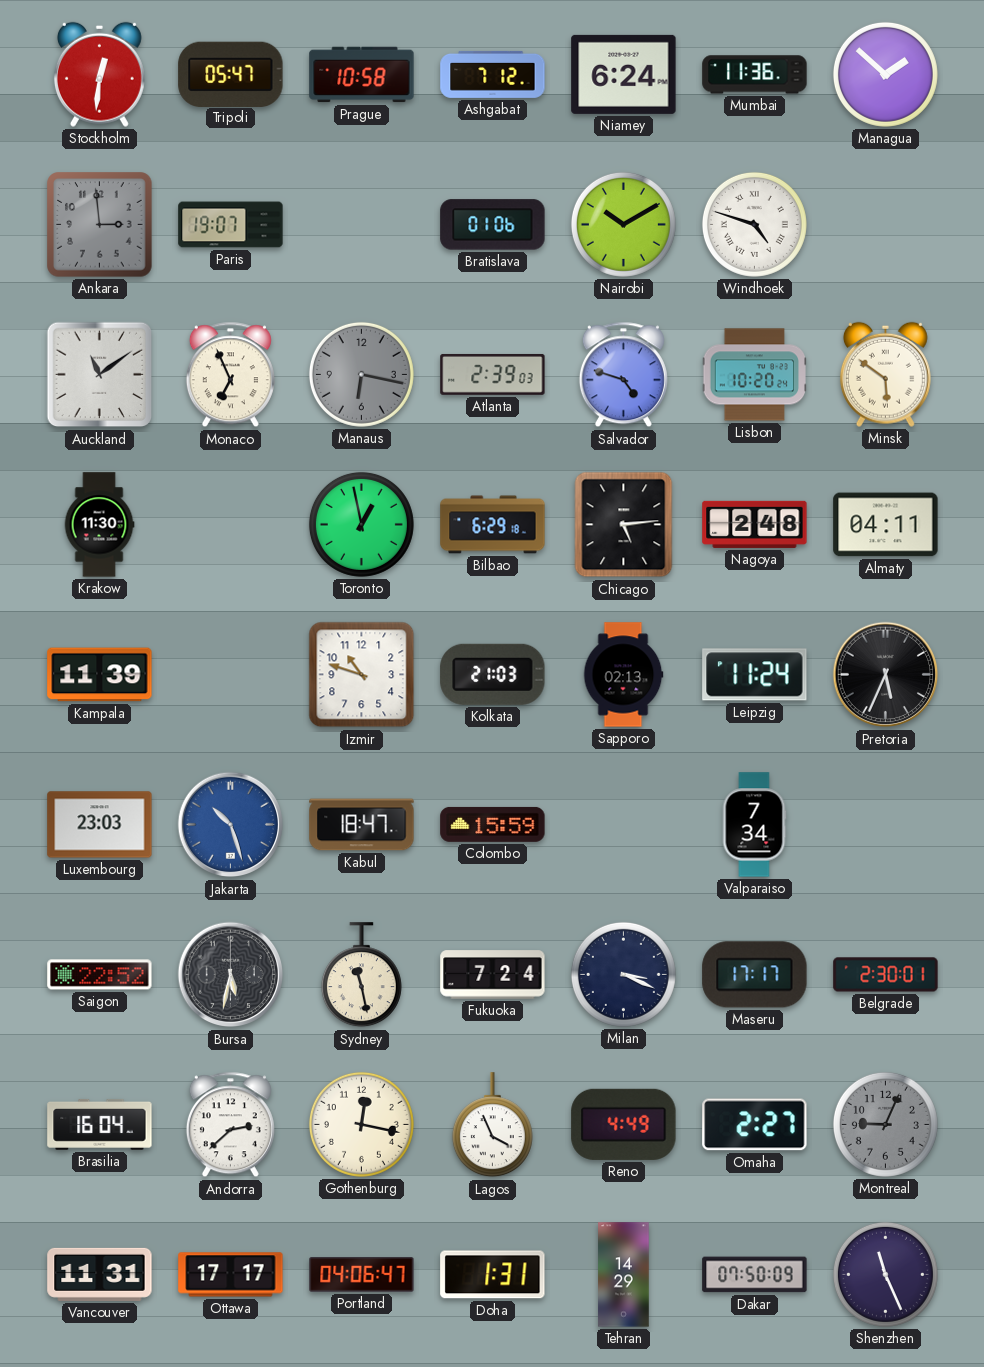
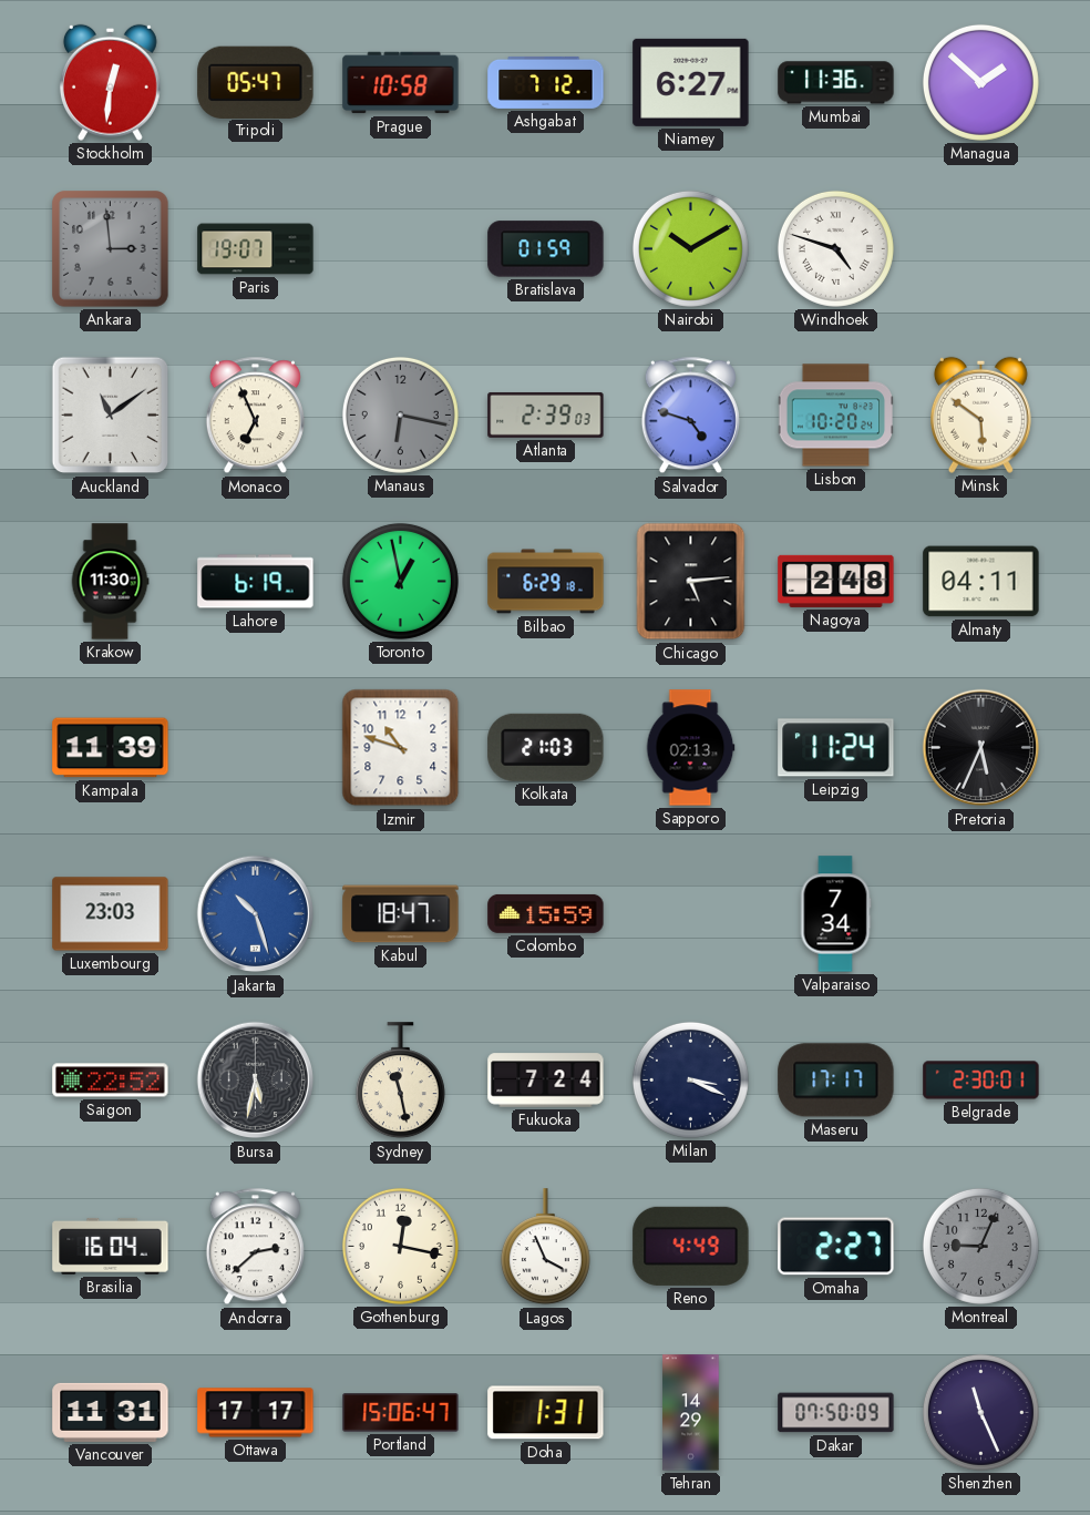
Niamey: 6:24 -> 6:27
Bratislava: 01:06 -> 01:59
Lahore: none -> 6:19
Portland: 04:06 -> 15:06
